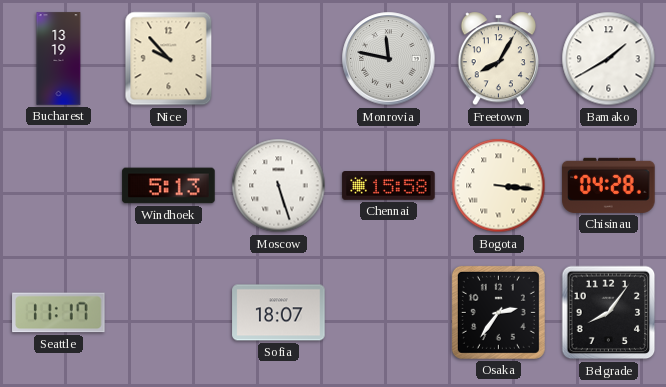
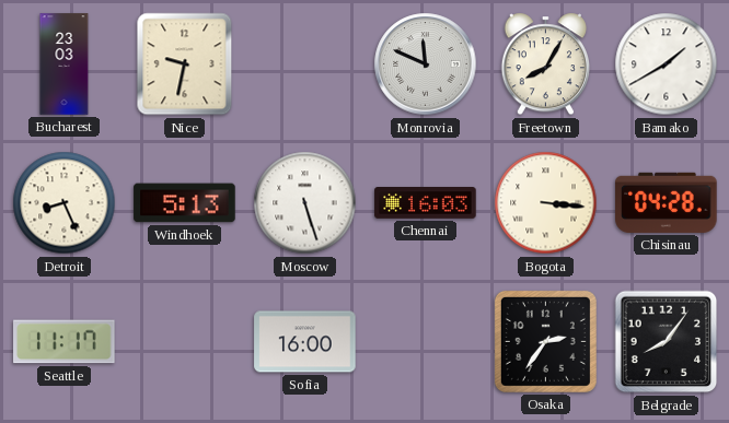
Bucharest: 13:19 -> 23:03
Nice: 9:53 -> 9:32
Monrovia: 11:47 -> 11:49
Detroit: none -> 8:26
Chennai: 15:58 -> 16:03
Sofia: 18:07 -> 16:00
